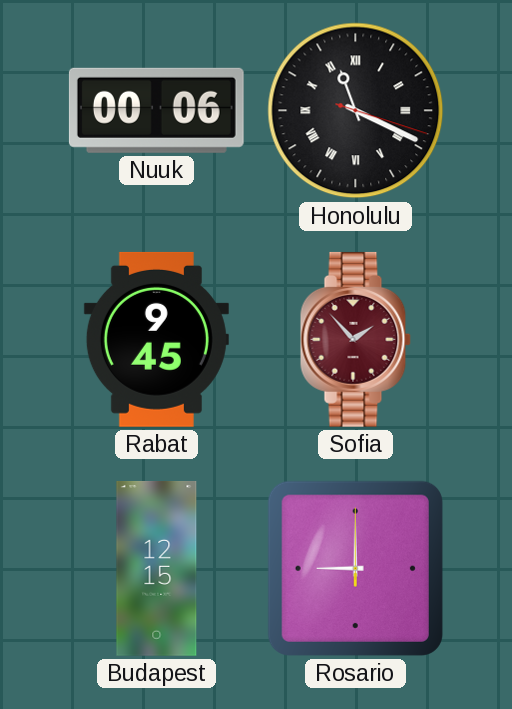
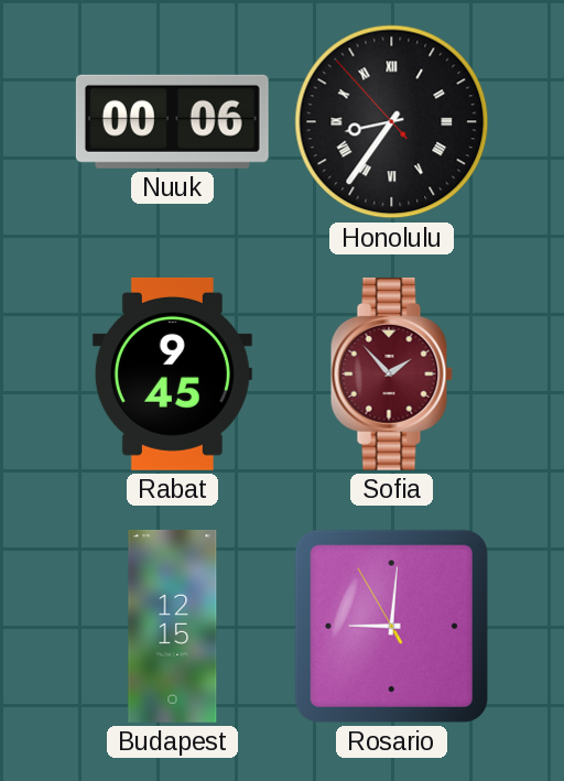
Honolulu: 11:19 -> 8:35
Rosario: 9:00:00 -> 9:00:55
